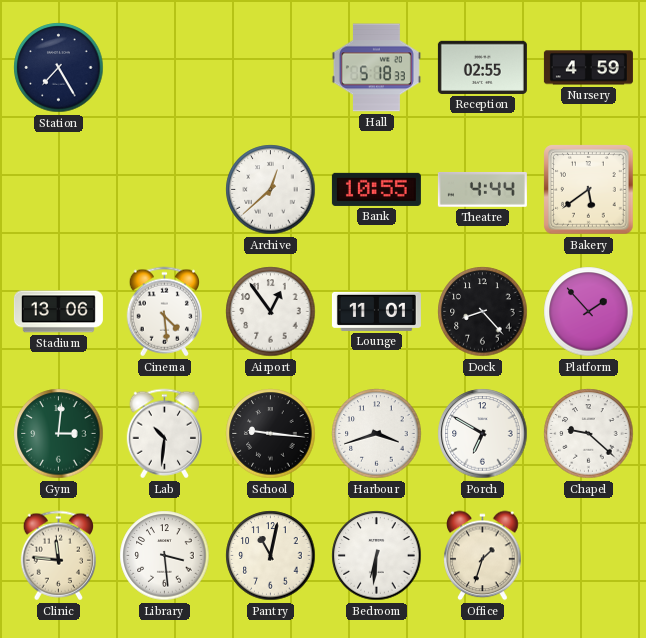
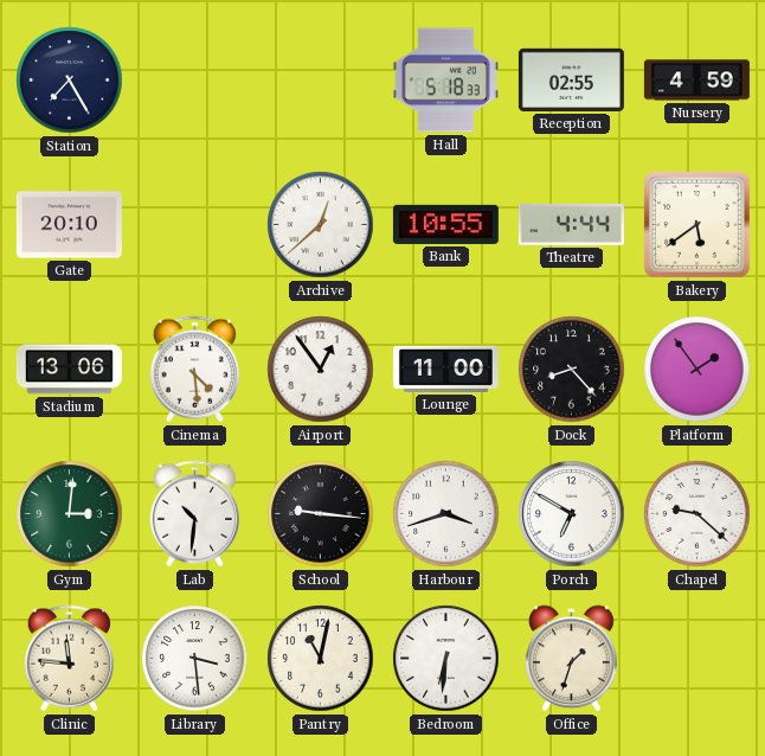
Gate: none -> 20:10
Lounge: 11:01 -> 11:00
Platform: 1:53 -> 1:54
